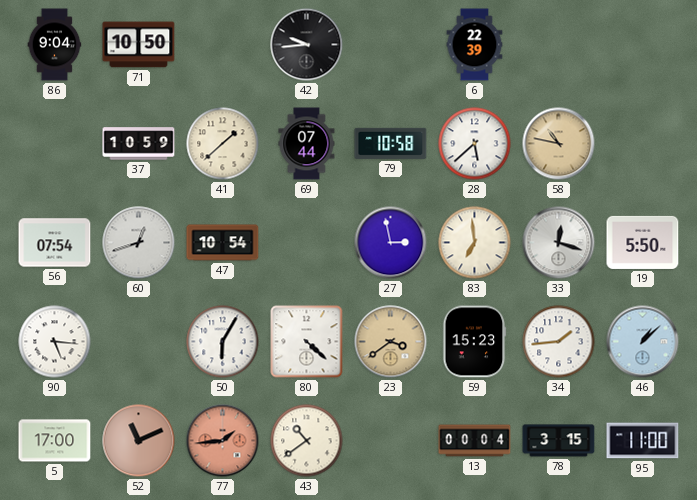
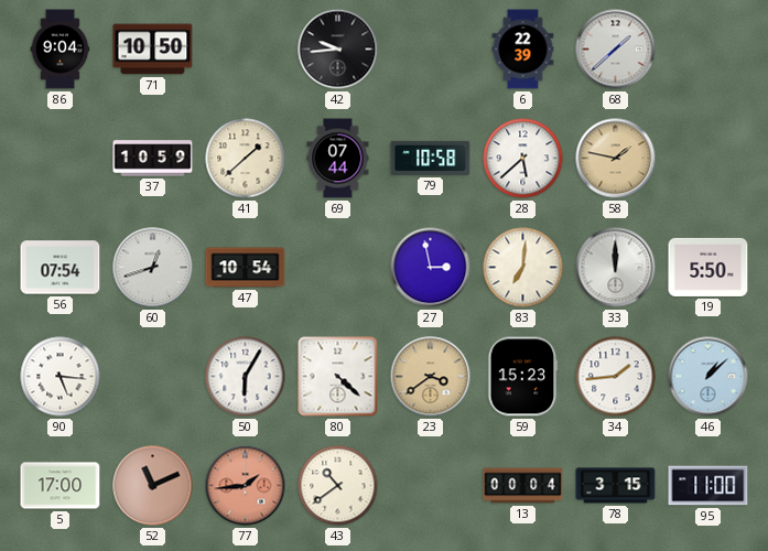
68: none -> 1:38
58: 10:47 -> 1:47
83: 6:59 -> 7:01
33: 12:18 -> 12:00
